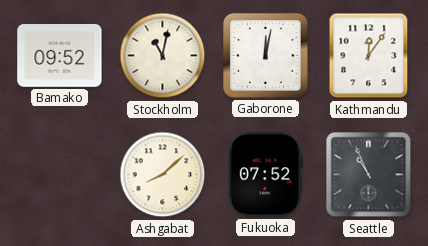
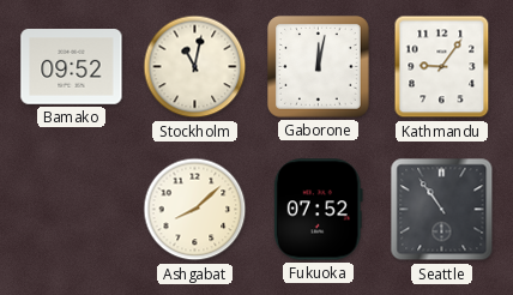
Kathmandu: 12:06 -> 9:06
Seattle: 10:56 -> 10:54
